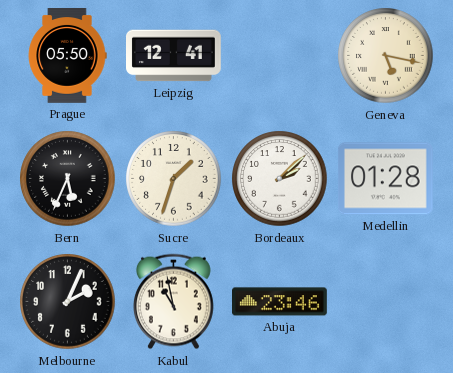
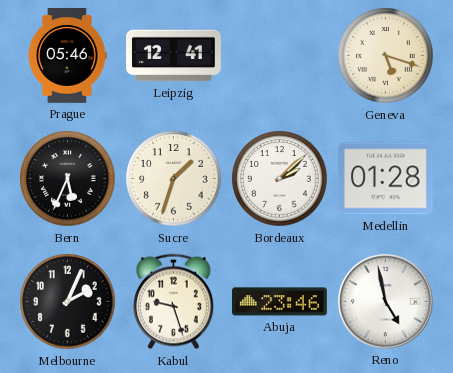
Prague: 05:50 -> 05:46
Geneva: 5:17 -> 5:18
Kabul: 10:58 -> 9:27
Reno: none -> 4:58
